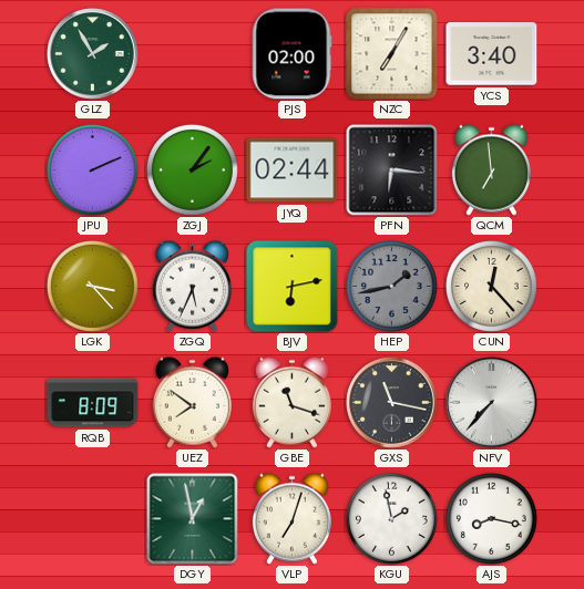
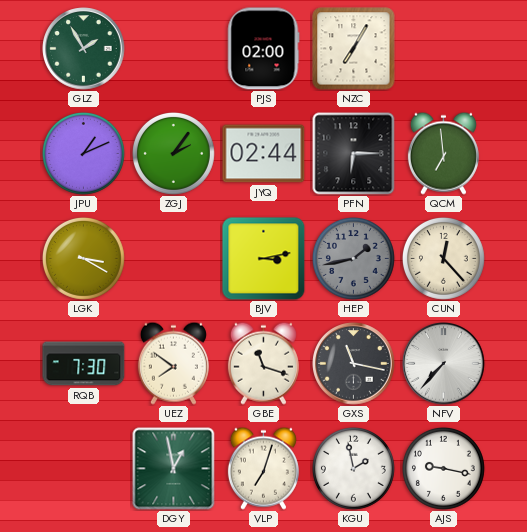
YCS: 3:40 -> none
JPU: 2:11 -> 1:11
PFN: 6:16 -> 6:15
LGK: 3:23 -> 3:20
ZGQ: 5:34 -> none
BJV: 6:13 -> 3:13
RQB: 8:09 -> 7:30
AJS: 8:17 -> 9:17
